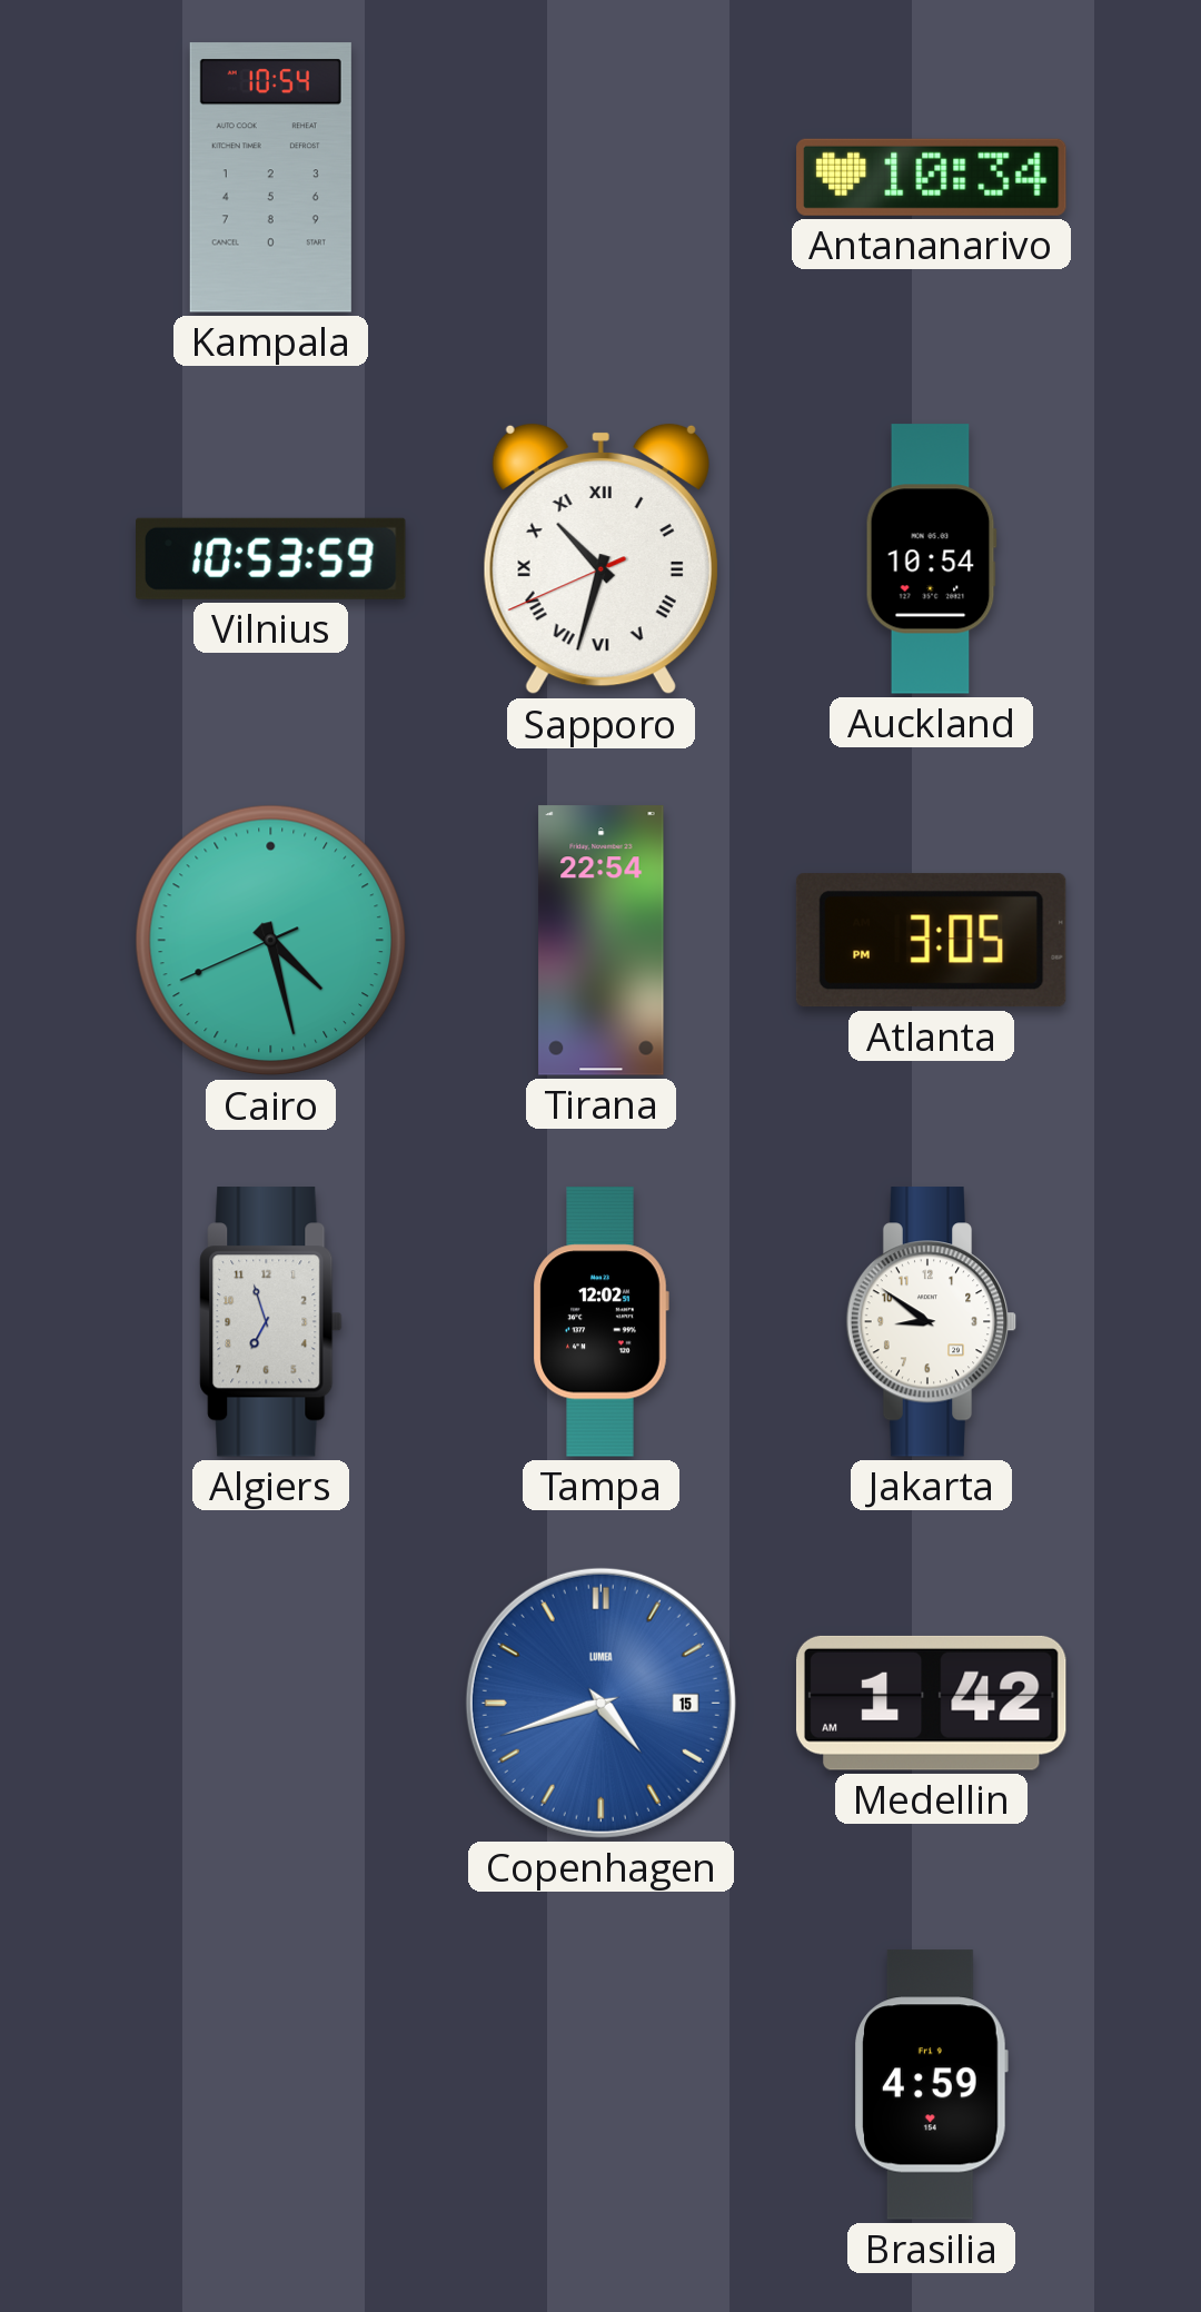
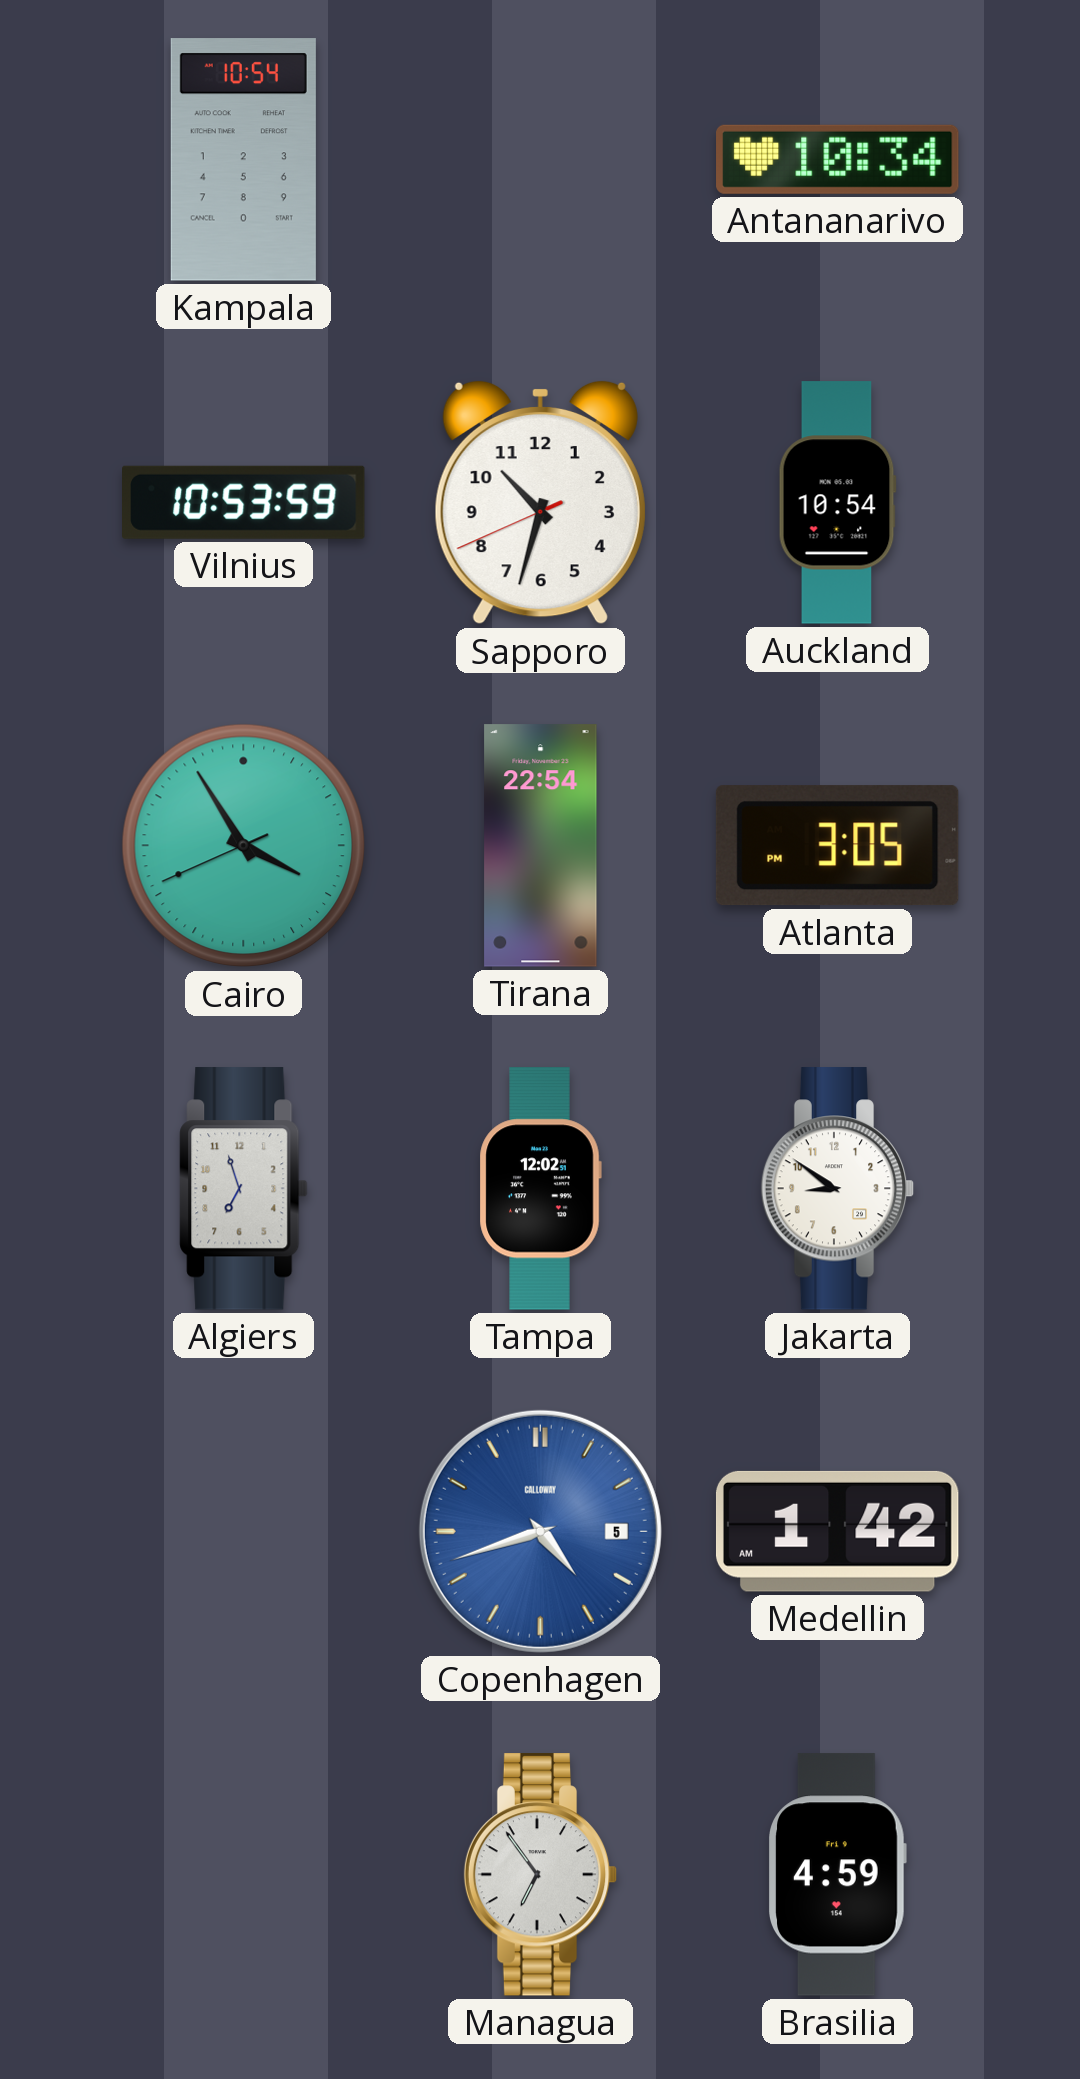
Sapporo numerals: Roman -> Arabic
Cairo: 4:27 -> 3:54
Copenhagen date: 15 -> 5
Copenhagen brand: LUMEA -> CALLOWAY
Managua: none -> 6:54
